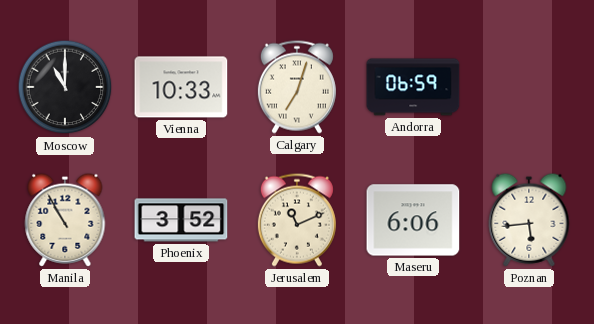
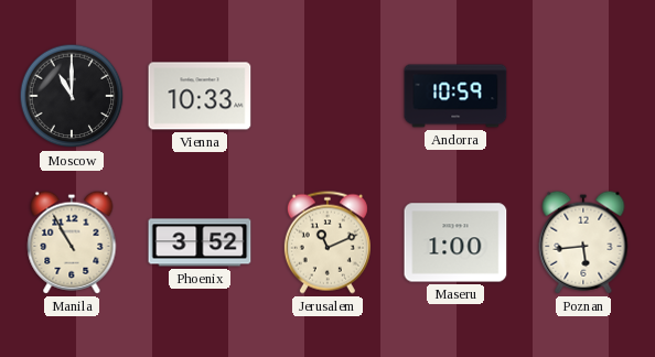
Calgary: 7:03 -> none
Andorra: 06:59 -> 10:59
Maseru: 6:06 -> 1:00
